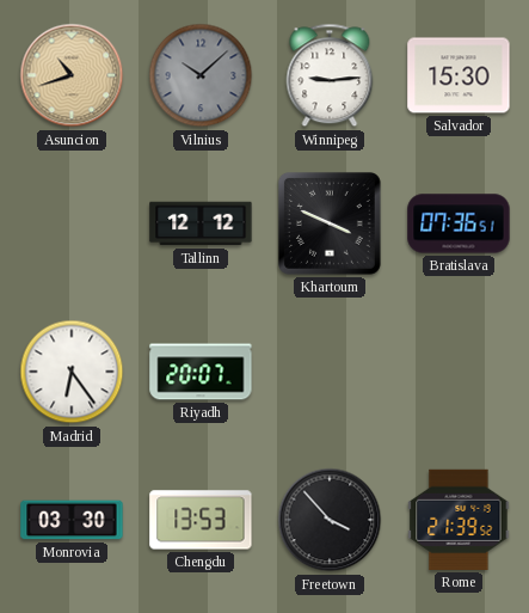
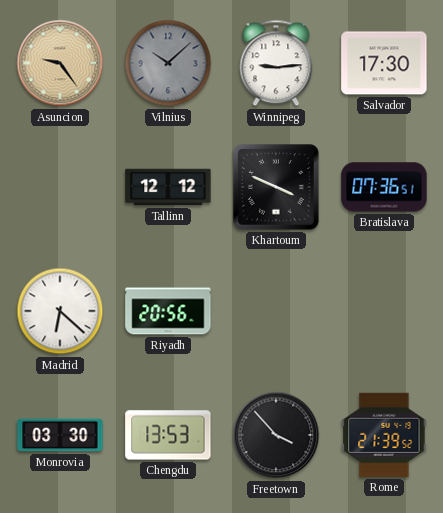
Asuncion: 10:42 -> 9:24
Salvador: 15:30 -> 17:30
Madrid: 6:24 -> 6:22
Riyadh: 20:07 -> 20:56
